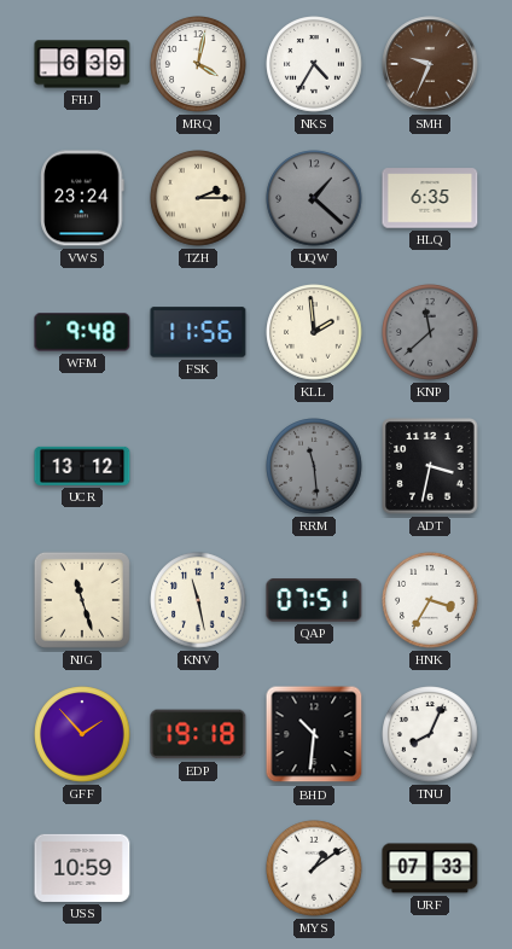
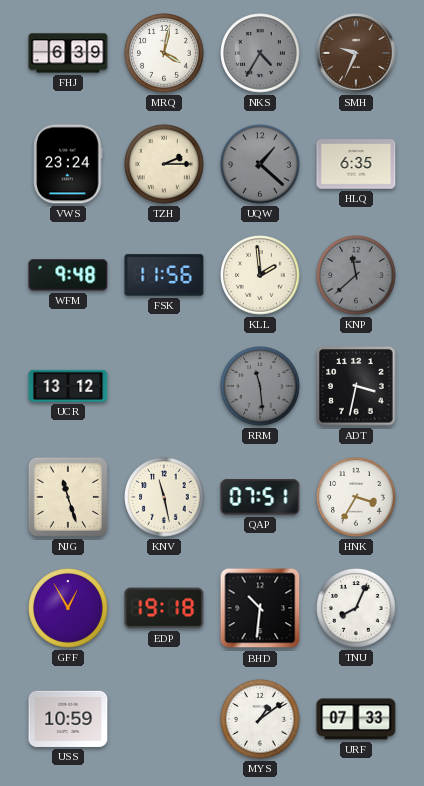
NKS dial: white -> grey
GFF: 1:53 -> 12:55
